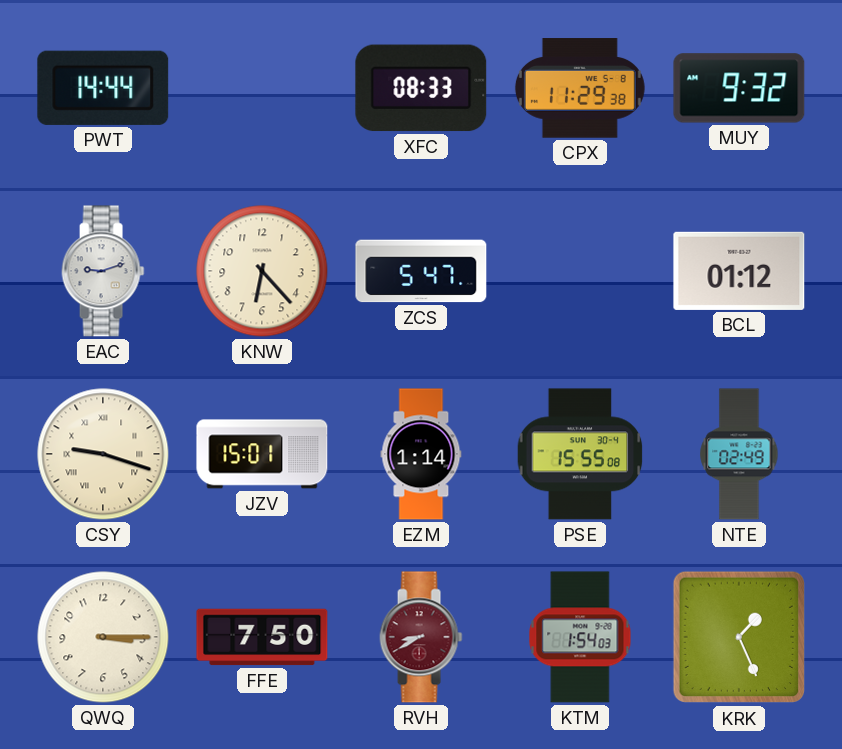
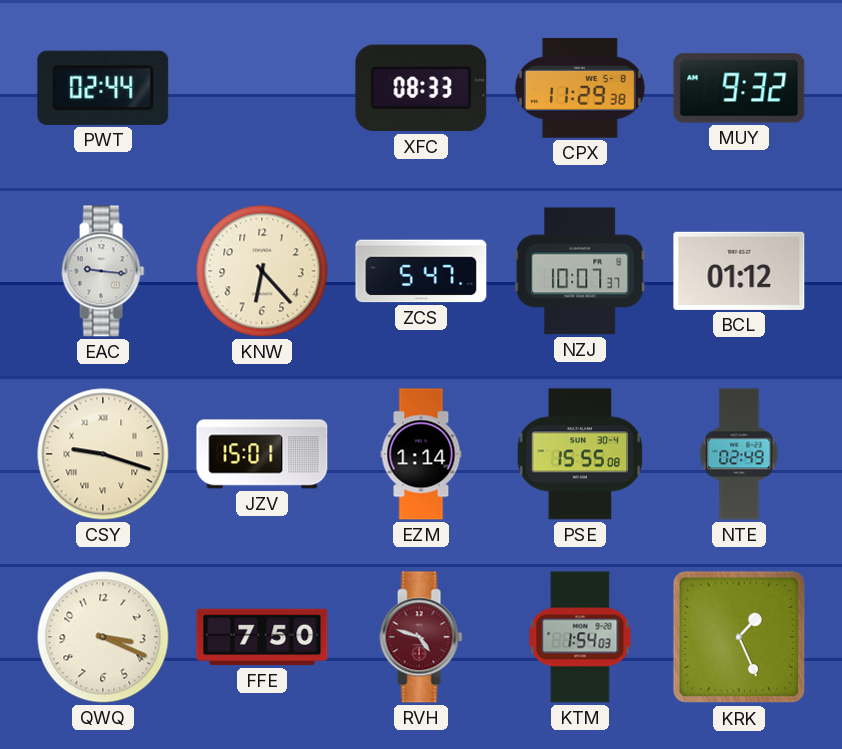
PWT: 14:44 -> 02:44
EAC: 9:12 -> 9:16
NZJ: none -> 10:07
QWQ: 3:15 -> 3:19
RVH: 8:40 -> 4:48
